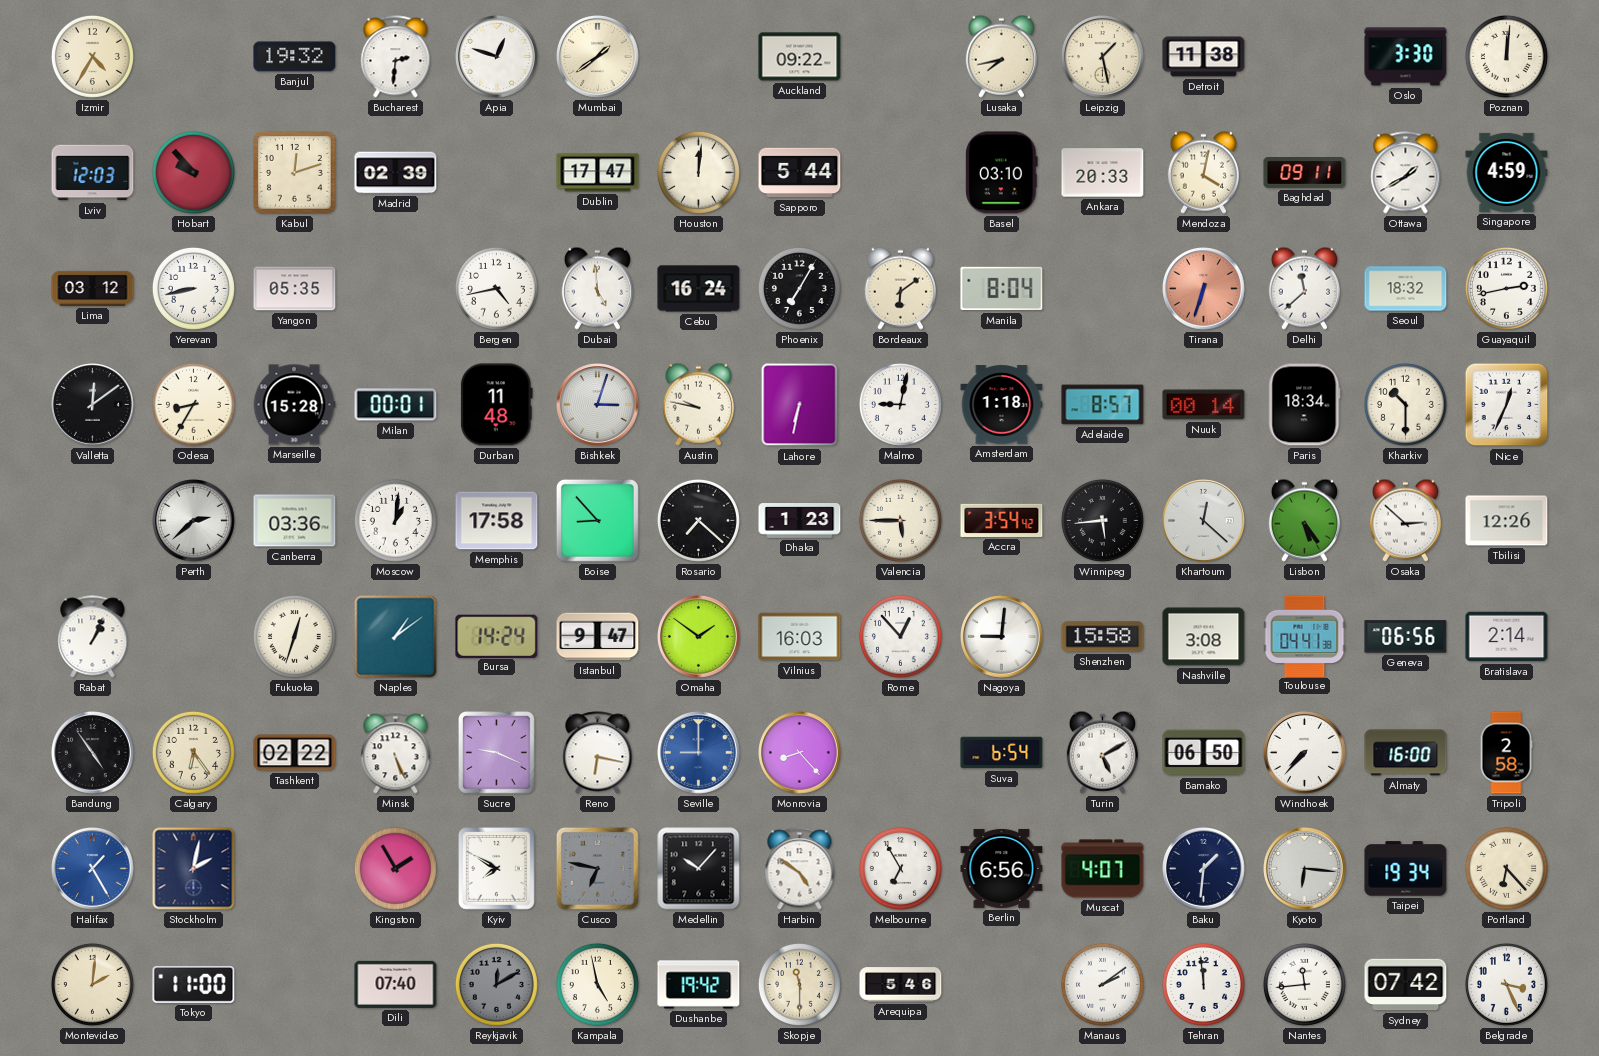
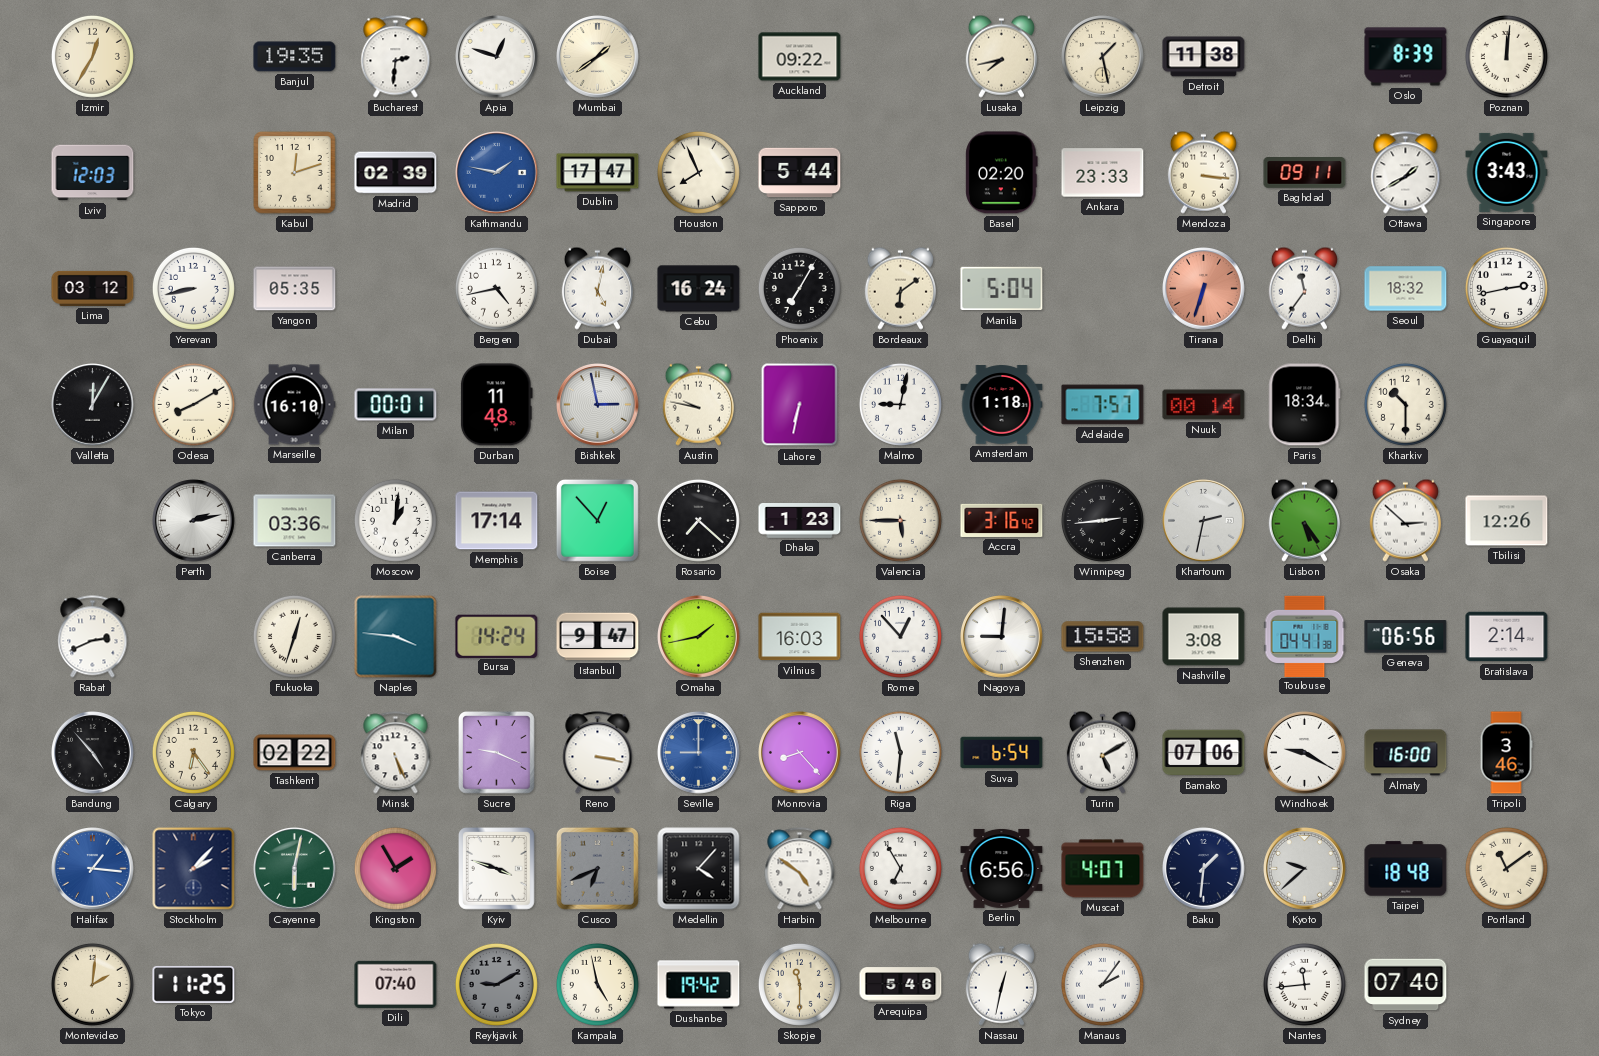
Izmir: 4:35 -> 12:35
Banjul: 19:32 -> 19:35
Oslo: 3:30 -> 8:39
Hobart: 9:53 -> none
Kathmandu: none -> 1:47
Houston: 12:01 -> 7:56
Basel: 03:10 -> 02:20
Ankara: 20:33 -> 23:33
Mendoza: 4:02 -> 3:16
Singapore: 4:59 -> 3:43
Dubai: 4:59 -> 5:02
Manila: 8:04 -> 5:04
Delhi: 11:38 -> 11:36
Valletta: 12:09 -> 12:05
Odesa: 8:35 -> 8:10
Marseille: 15:28 -> 16:10
Bishkek: 3:03 -> 2:58
Adelaide: 8:57 -> 7:57
Nice: 12:34 -> none
Perth: 2:38 -> 2:13
Memphis: 17:58 -> 17:14
Boise: 8:53 -> 12:53
Accra: 3:54 -> 3:16
Winnipeg: 5:44 -> 2:44
Khartoum: 12:22 -> 2:32
Rabat: 1:04 -> 2:41
Naples: 1:09 -> 3:46
Omaha: 1:51 -> 1:43
Bandung: 4:54 -> 4:53
Reno: 6:17 -> 3:17
Riga: none -> 11:31
Bamako: 06:50 -> 07:06
Windhoek: 7:37 -> 9:20
Tripoli: 2:58 -> 3:46
Halifax: 1:25 -> 1:16
Stockholm: 2:02 -> 2:07
Cayenne: none -> 6:02
Kyiv: 7:50 -> 3:48
Cusco: 6:47 -> 6:41
Medellin: 10:07 -> 4:07
Kyoto: 6:16 -> 9:38
Taipei: 19:34 -> 18:48
Portland: 6:23 -> 11:09
Tokyo: 11:00 -> 11:25
Reykjavik: 12:10 -> 9:10
Nassau: none -> 12:32
Manaus: 2:09 -> 2:06
Tehran: 11:59 -> none
Sydney: 07:42 -> 07:40
Belgrade: 3:26 -> none
